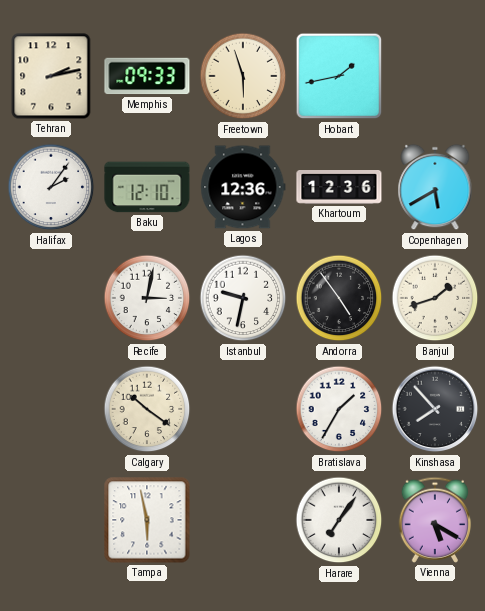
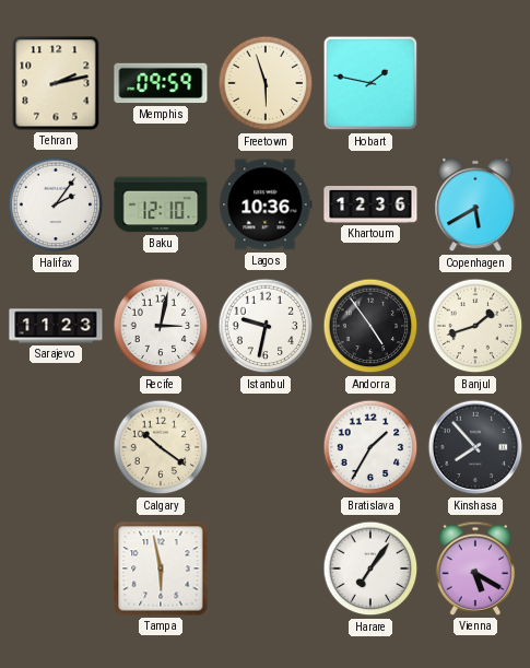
Memphis: 09:33 -> 09:59
Hobart: 1:43 -> 1:47
Lagos: 12:36 -> 10:36
Sarajevo: none -> 11:23
